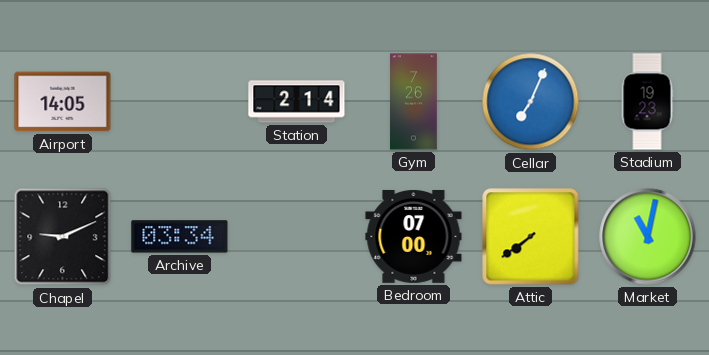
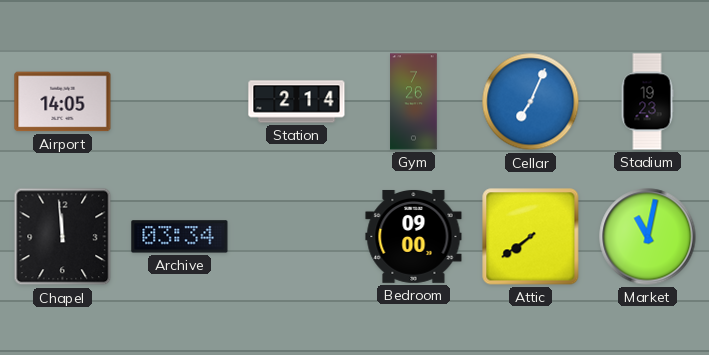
Chapel: 9:11 -> 11:59
Bedroom: 07:00 -> 09:00
